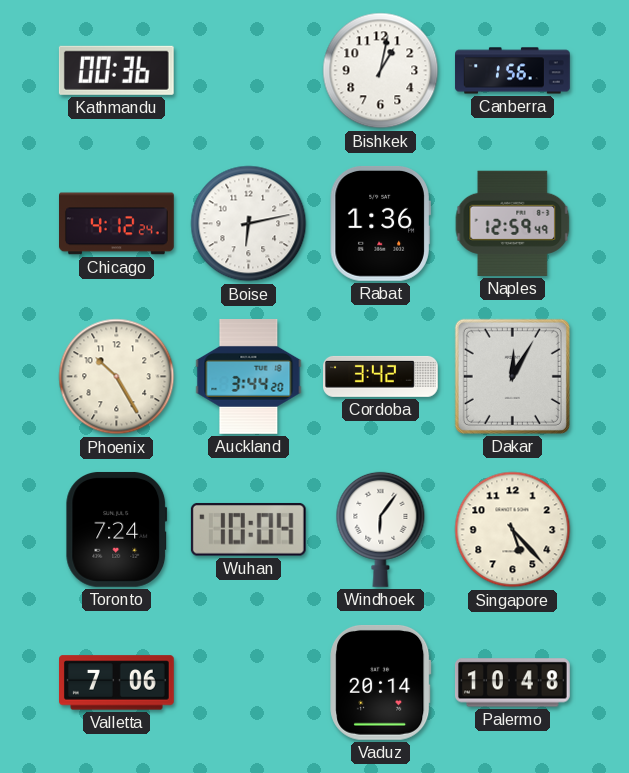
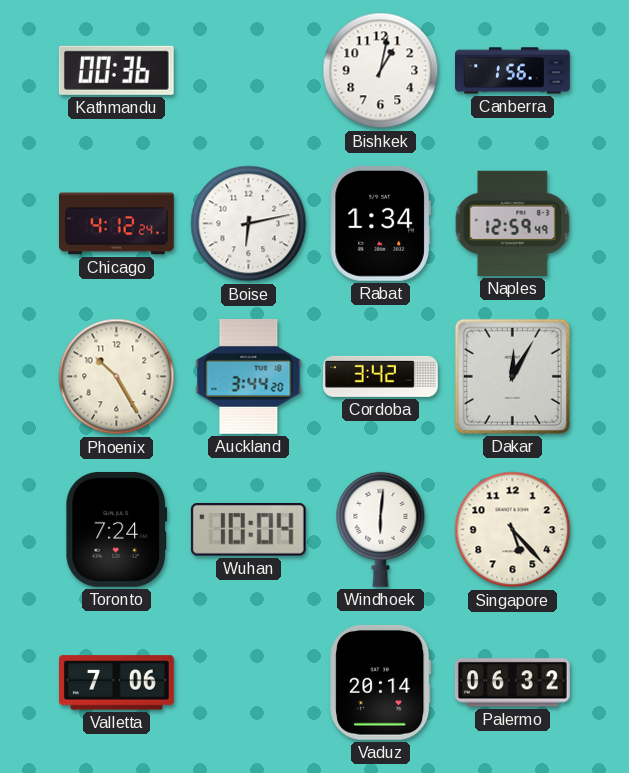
Rabat: 1:36 -> 1:34
Windhoek: 6:06 -> 6:01
Palermo: 10:48 -> 06:32
